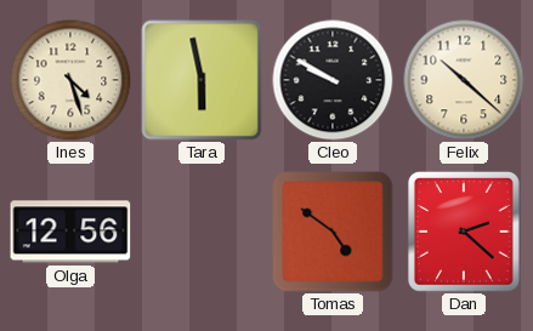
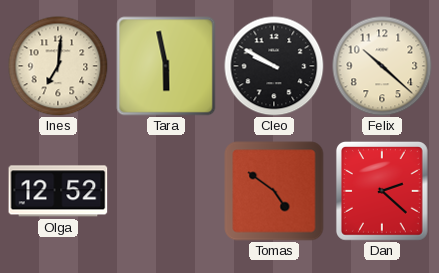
Ines: 4:27 -> 7:01
Olga: 12:56 -> 12:52
